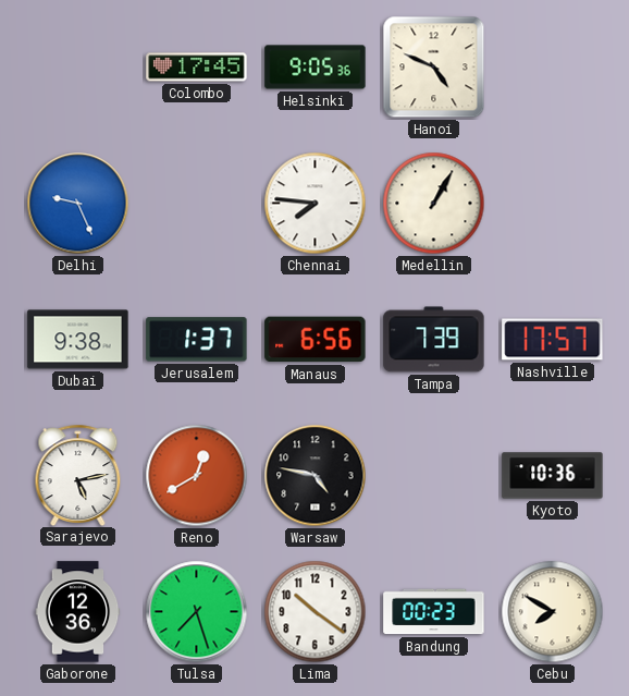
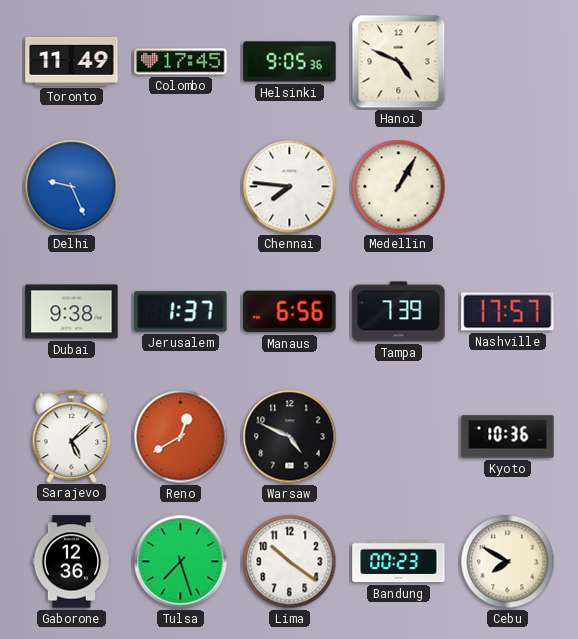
Toronto: none -> 11:49
Sarajevo: 5:13 -> 5:08
Warsaw: 4:47 -> 4:49
